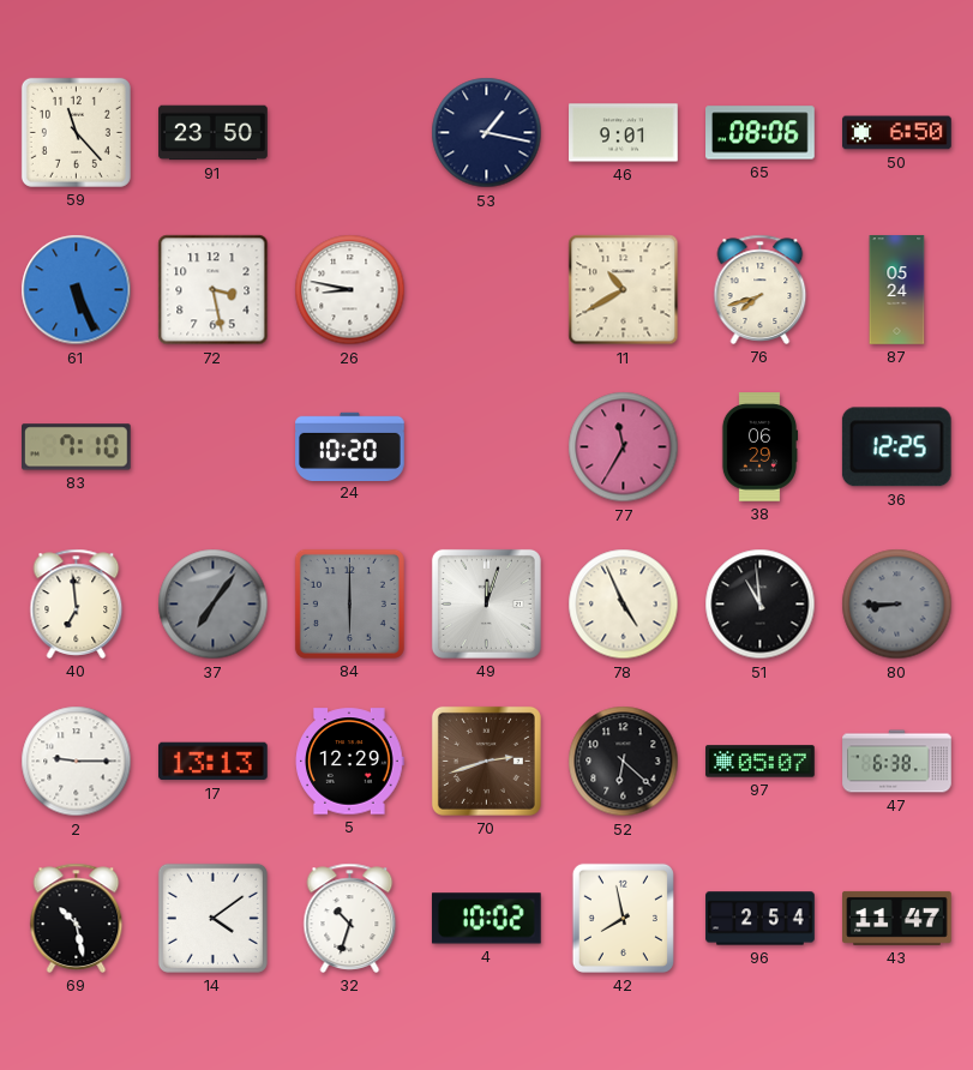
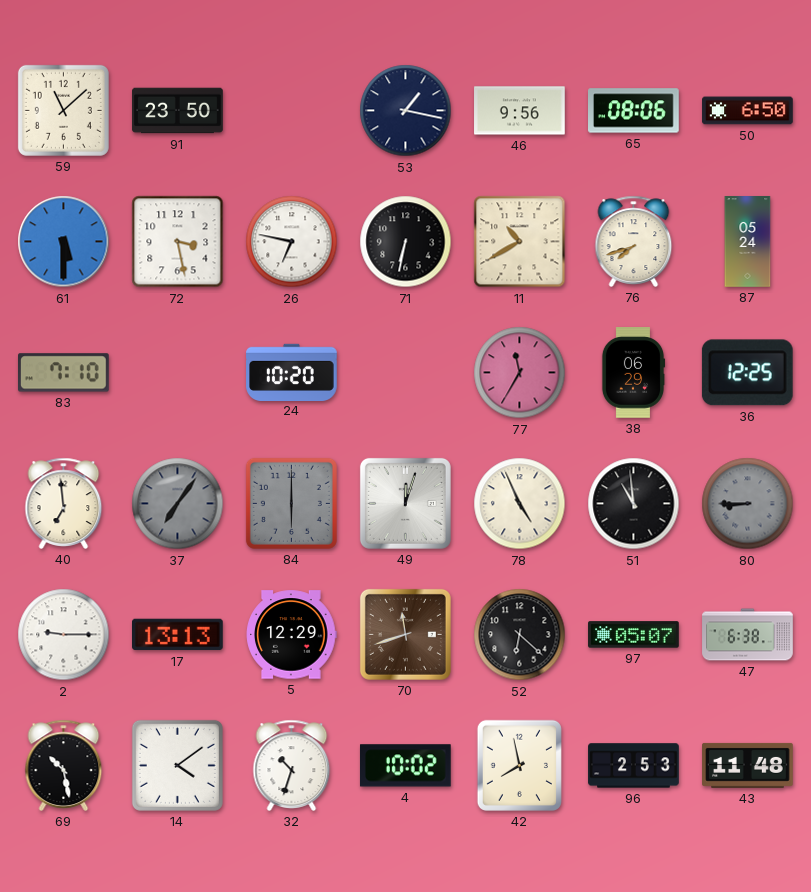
59: 11:23 -> 11:08
46: 9:01 -> 9:56
61: 5:26 -> 5:30
26: 8:47 -> 6:47
71: none -> 6:32
70: 2:42 -> 11:42
96: 2:54 -> 2:53
43: 11:47 -> 11:48
